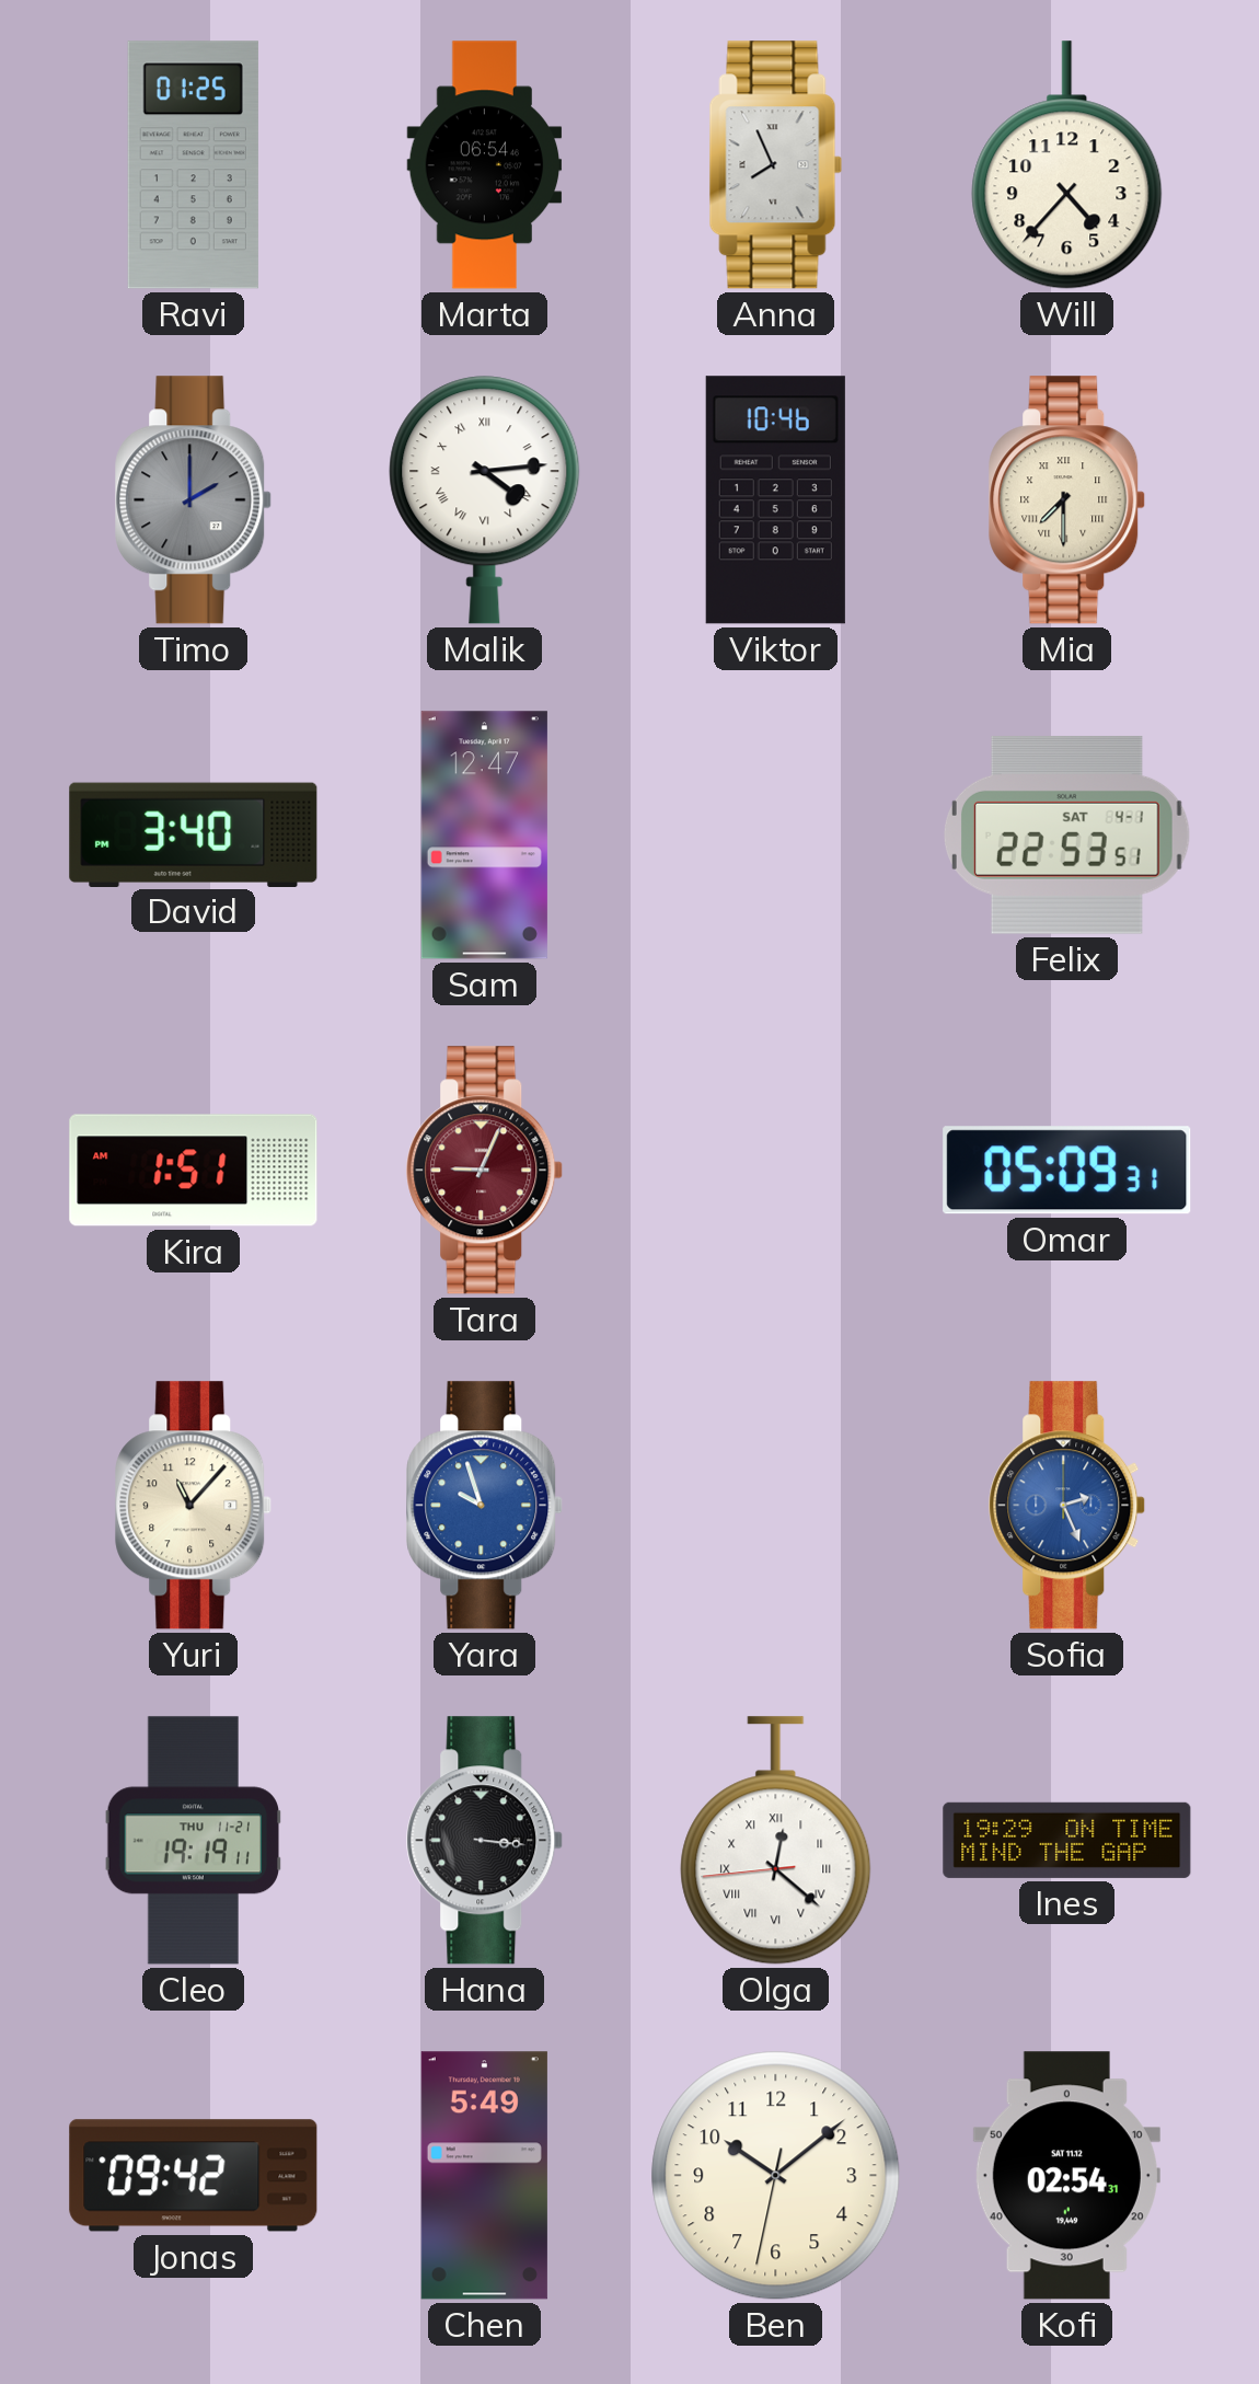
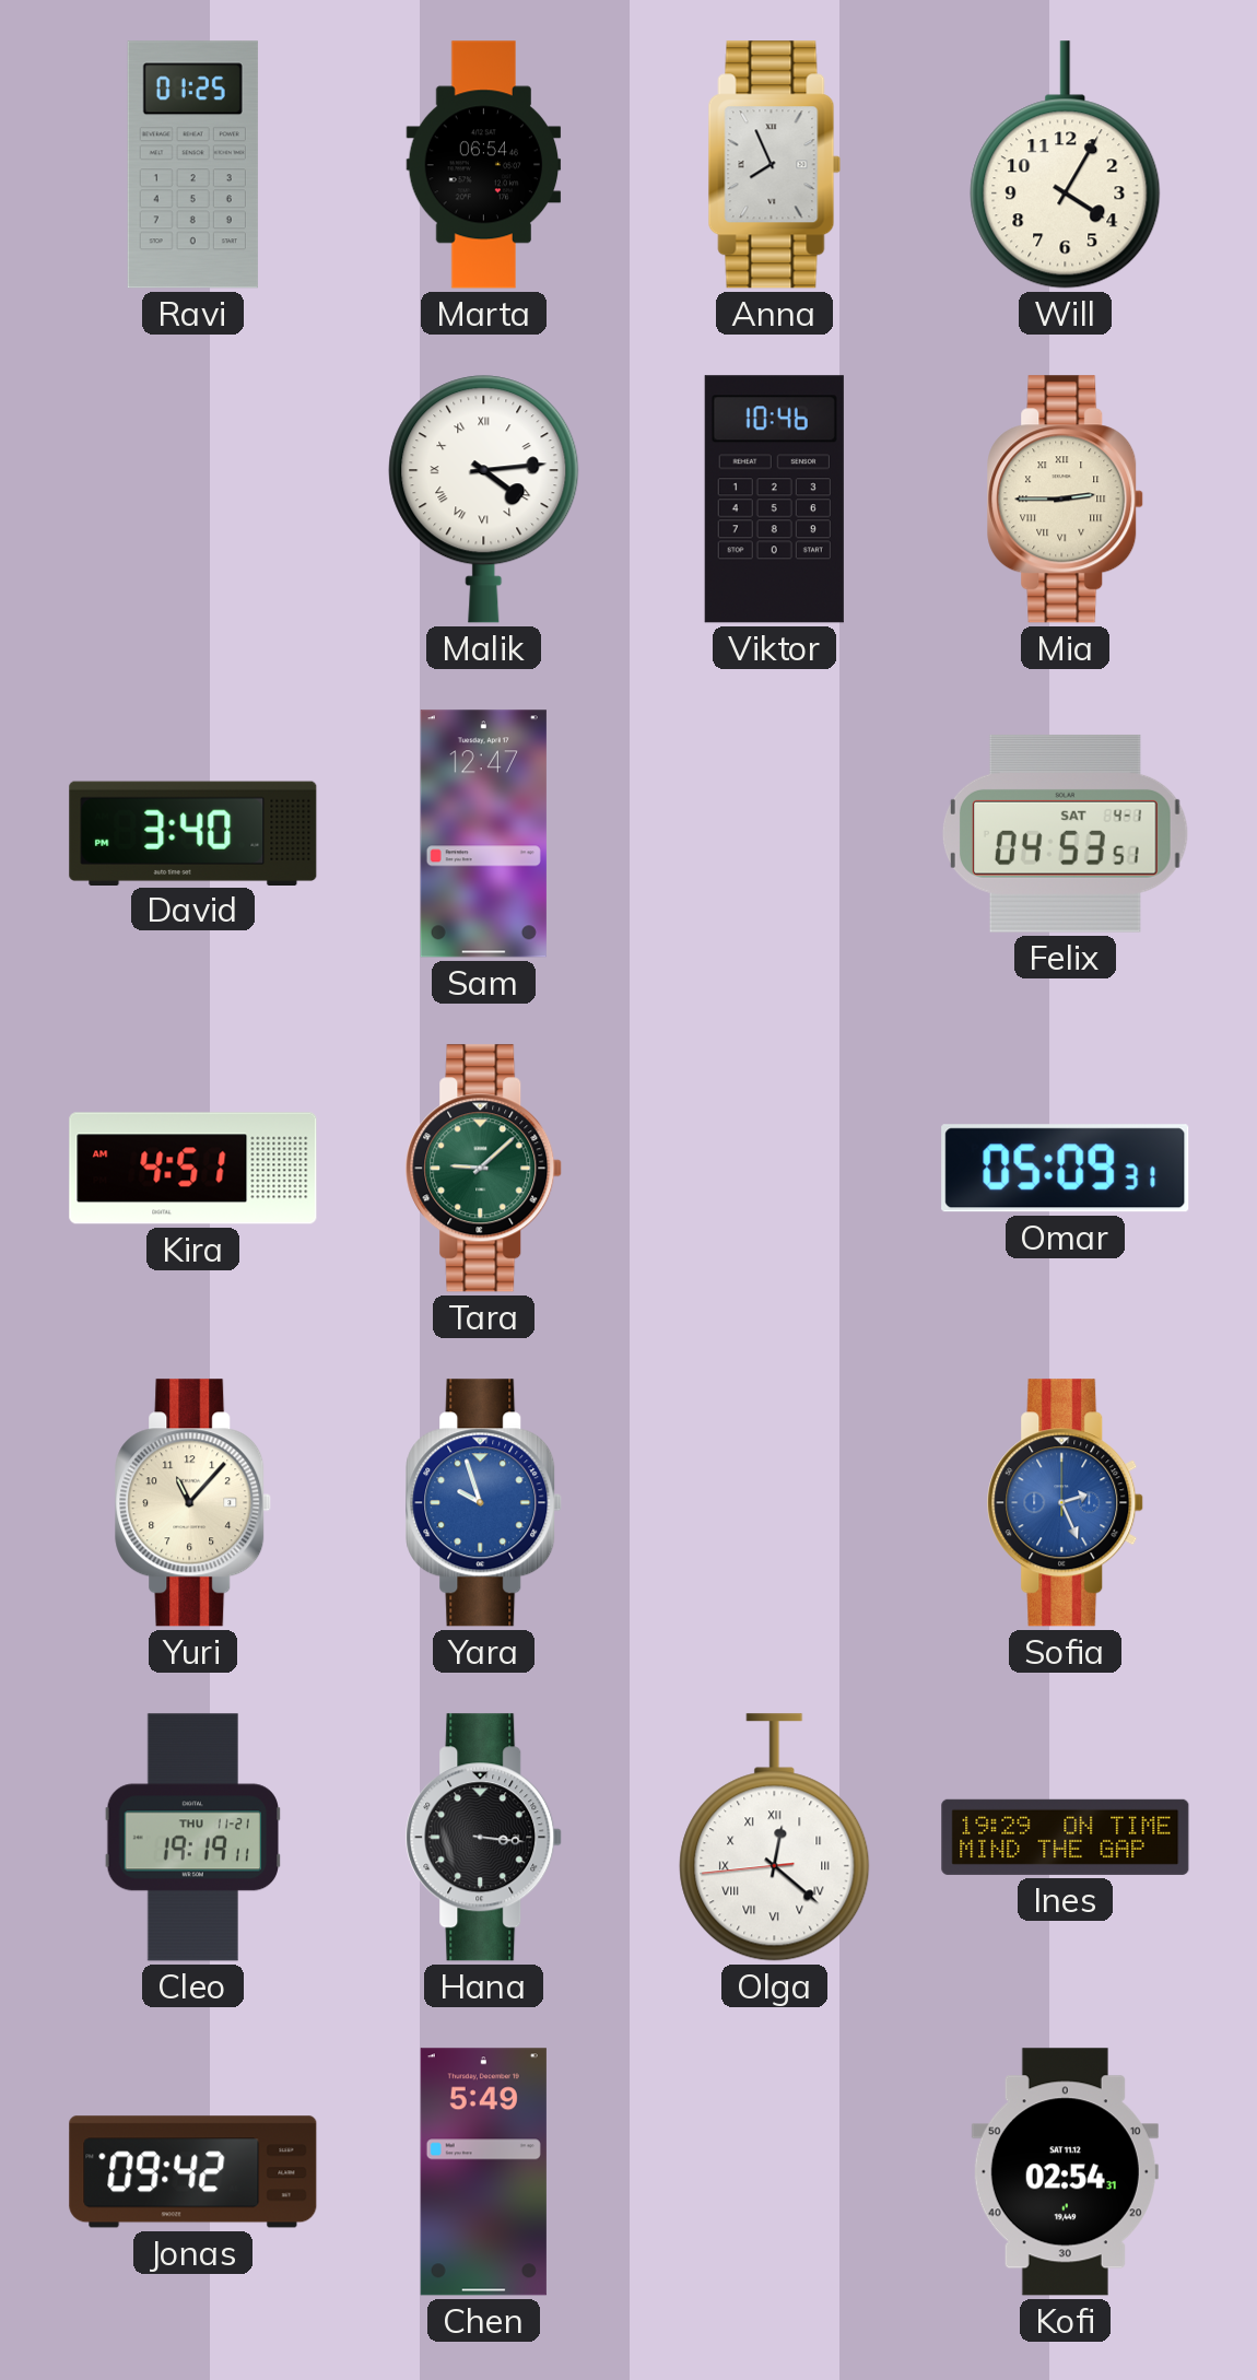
Will: 4:37 -> 4:05
Timo: 2:00 -> none
Mia: 7:30 -> 2:45
Felix: 22:53 -> 04:53
Kira: 1:51 -> 4:51
Tara: 9:04 -> 9:08
Tara dial: burgundy -> green
Ben: 10:08 -> none
